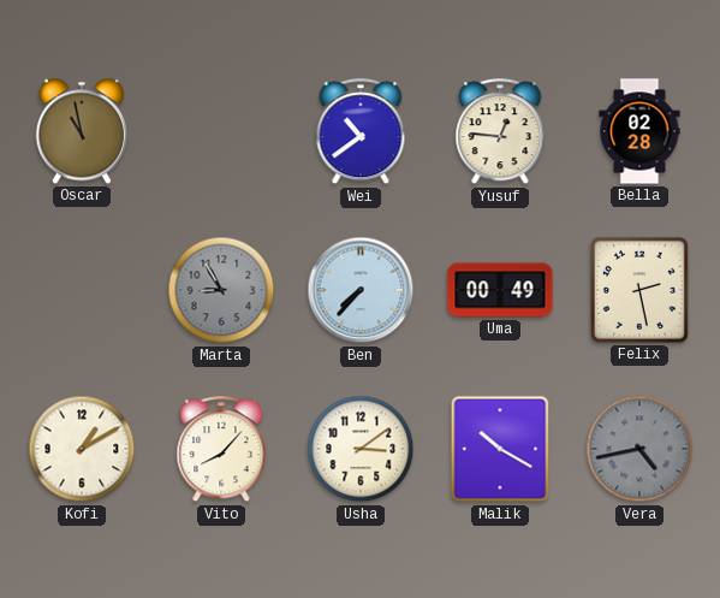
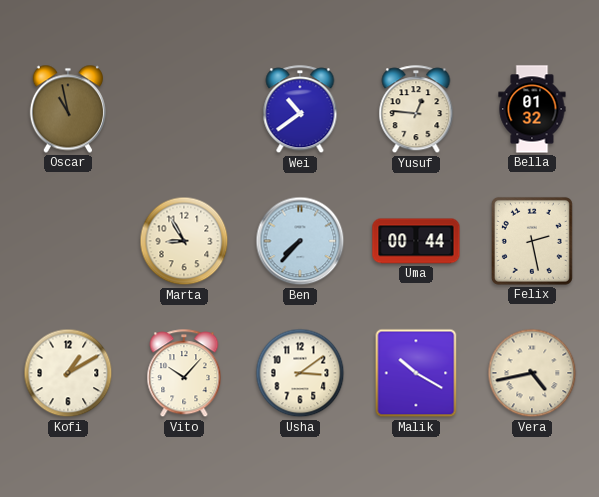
Bella: 02:28 -> 01:32
Marta dial: grey -> cream
Uma: 00:49 -> 00:44
Vito: 8:07 -> 10:07
Vera dial: grey -> cream
